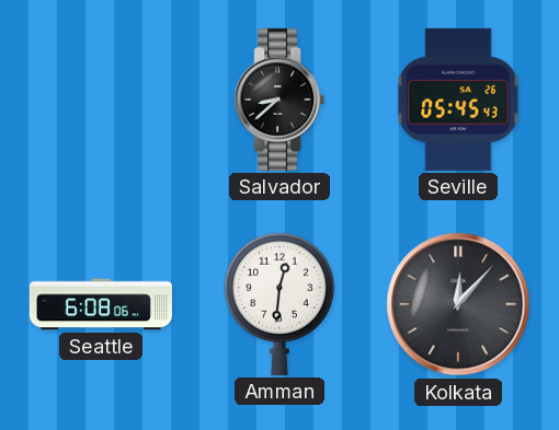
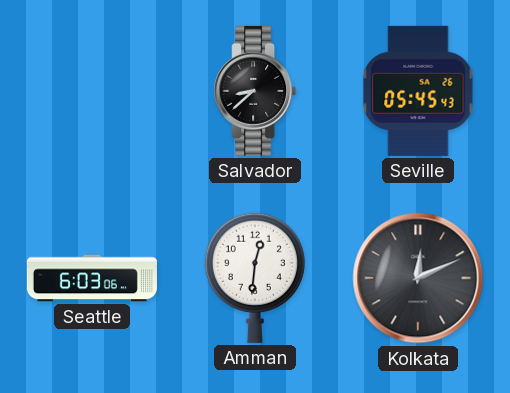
Seattle: 6:08 -> 6:03
Kolkata: 12:07 -> 12:11
